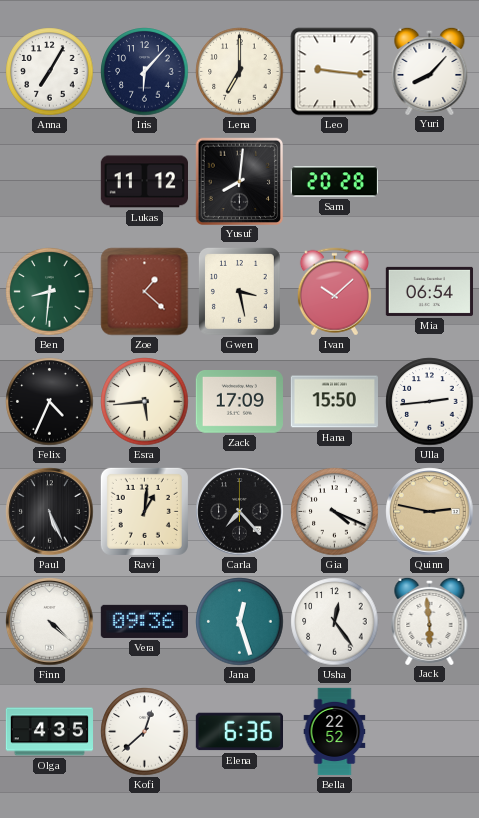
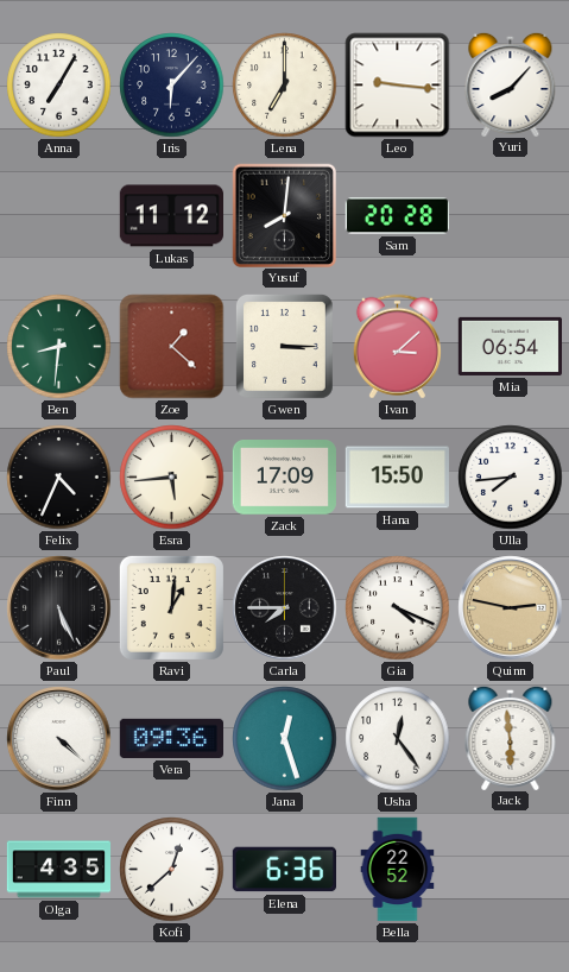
Gwen: 3:28 -> 3:15
Ivan: 10:08 -> 3:08
Ulla: 2:44 -> 7:44
Carla: 7:23 -> 7:45
